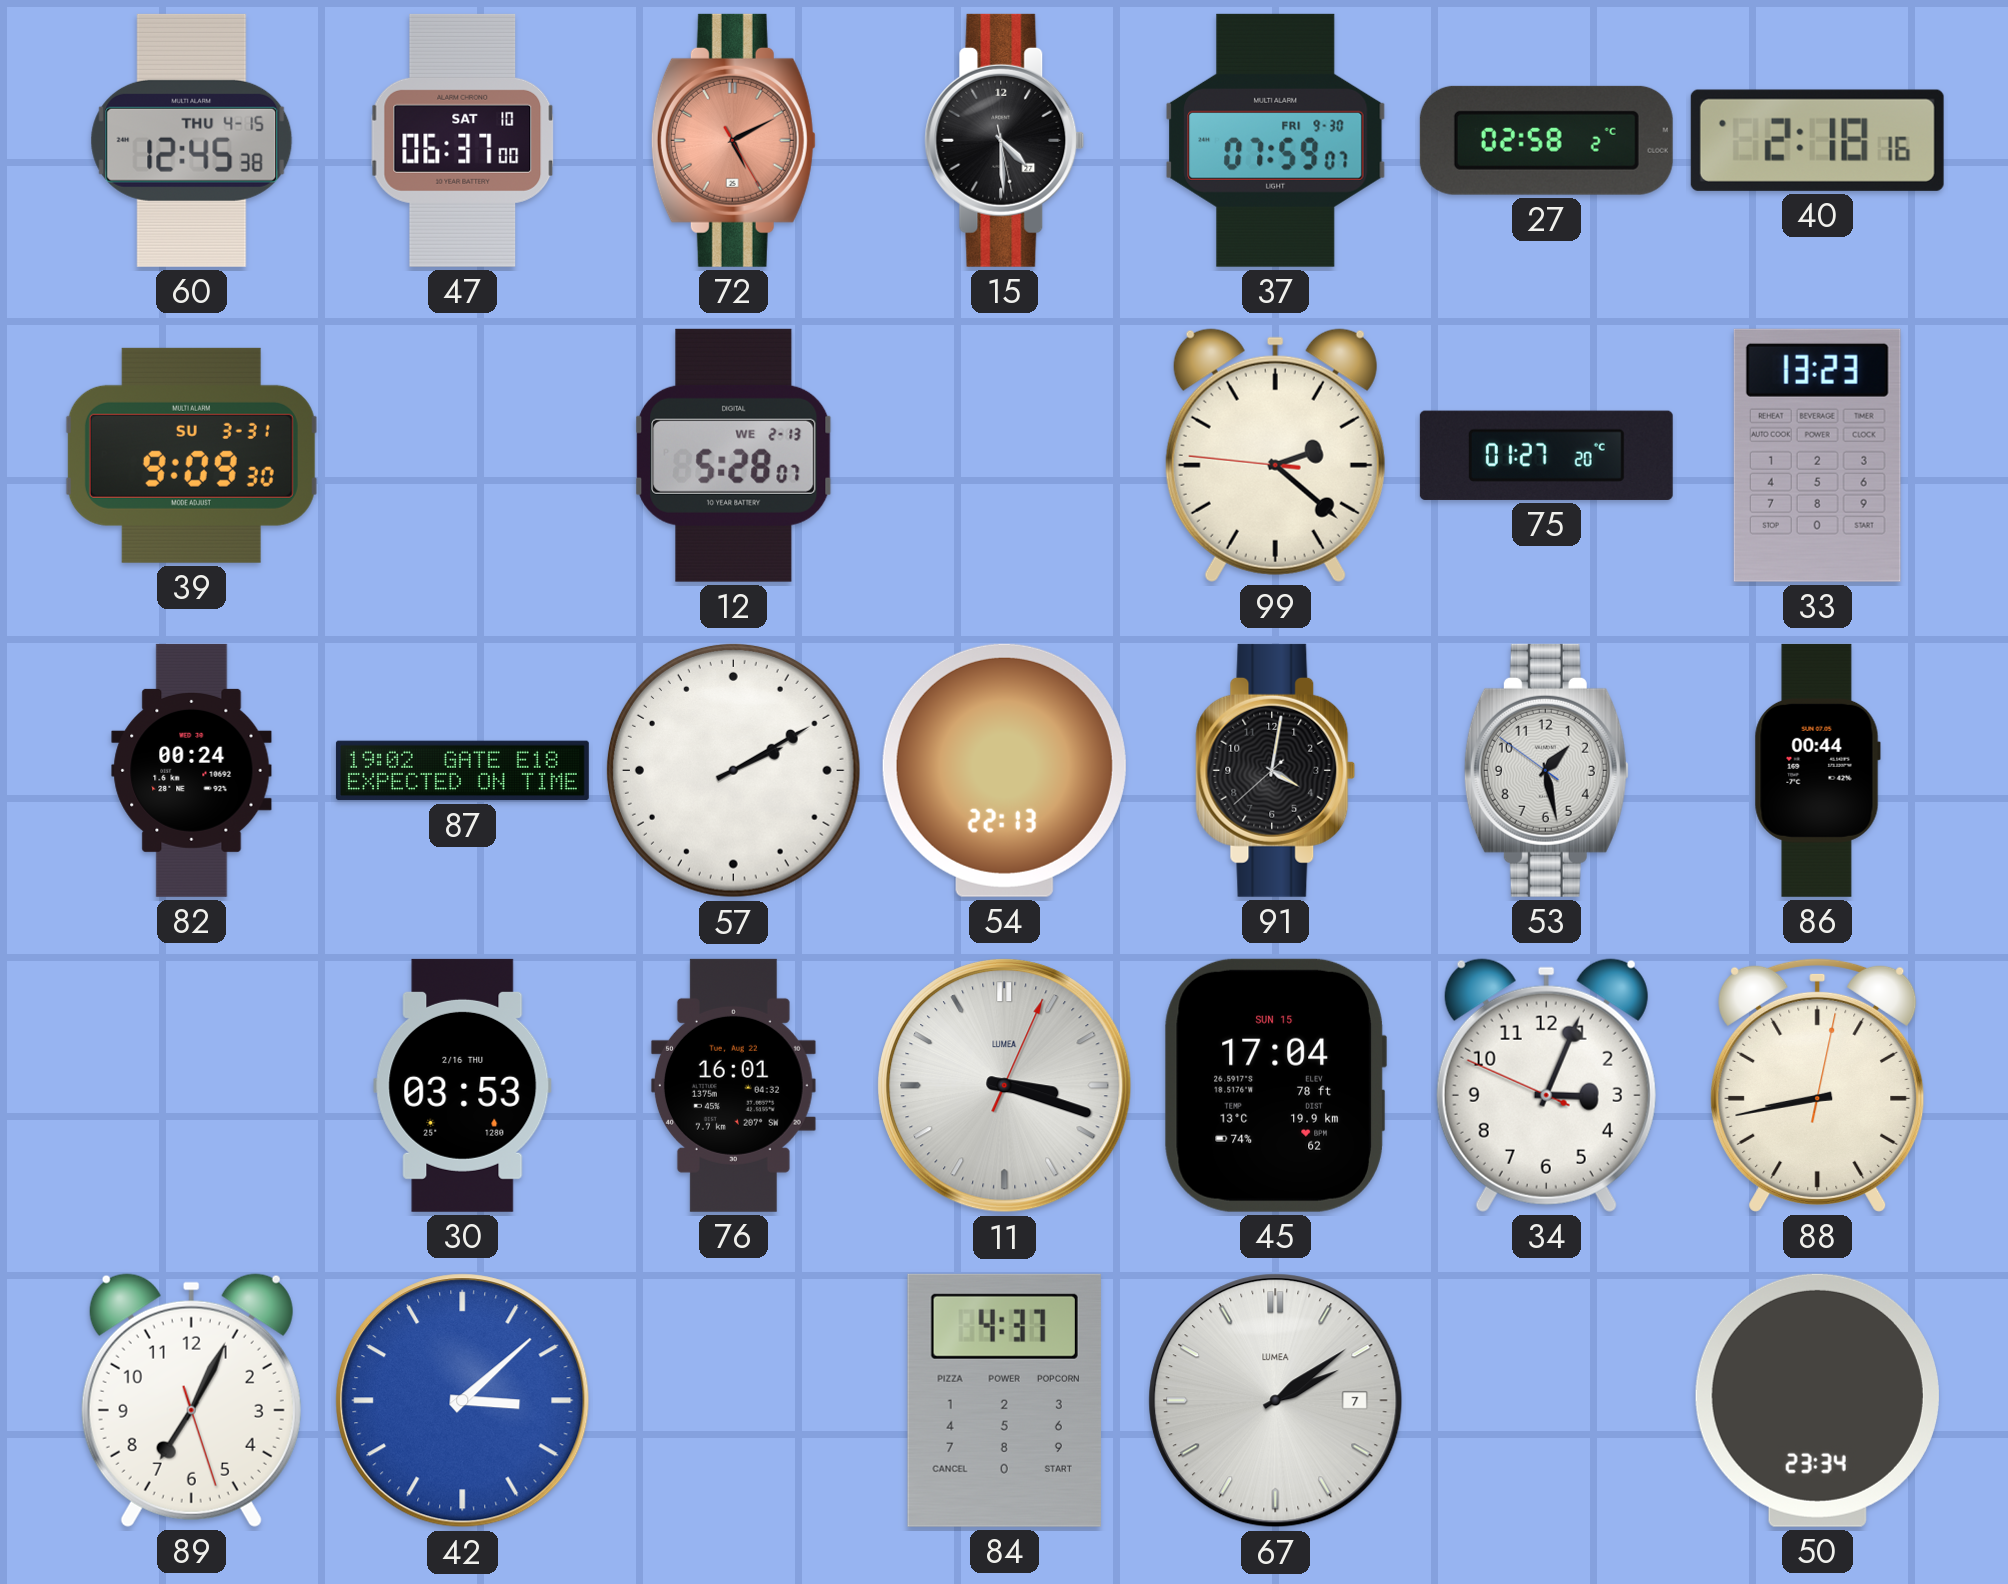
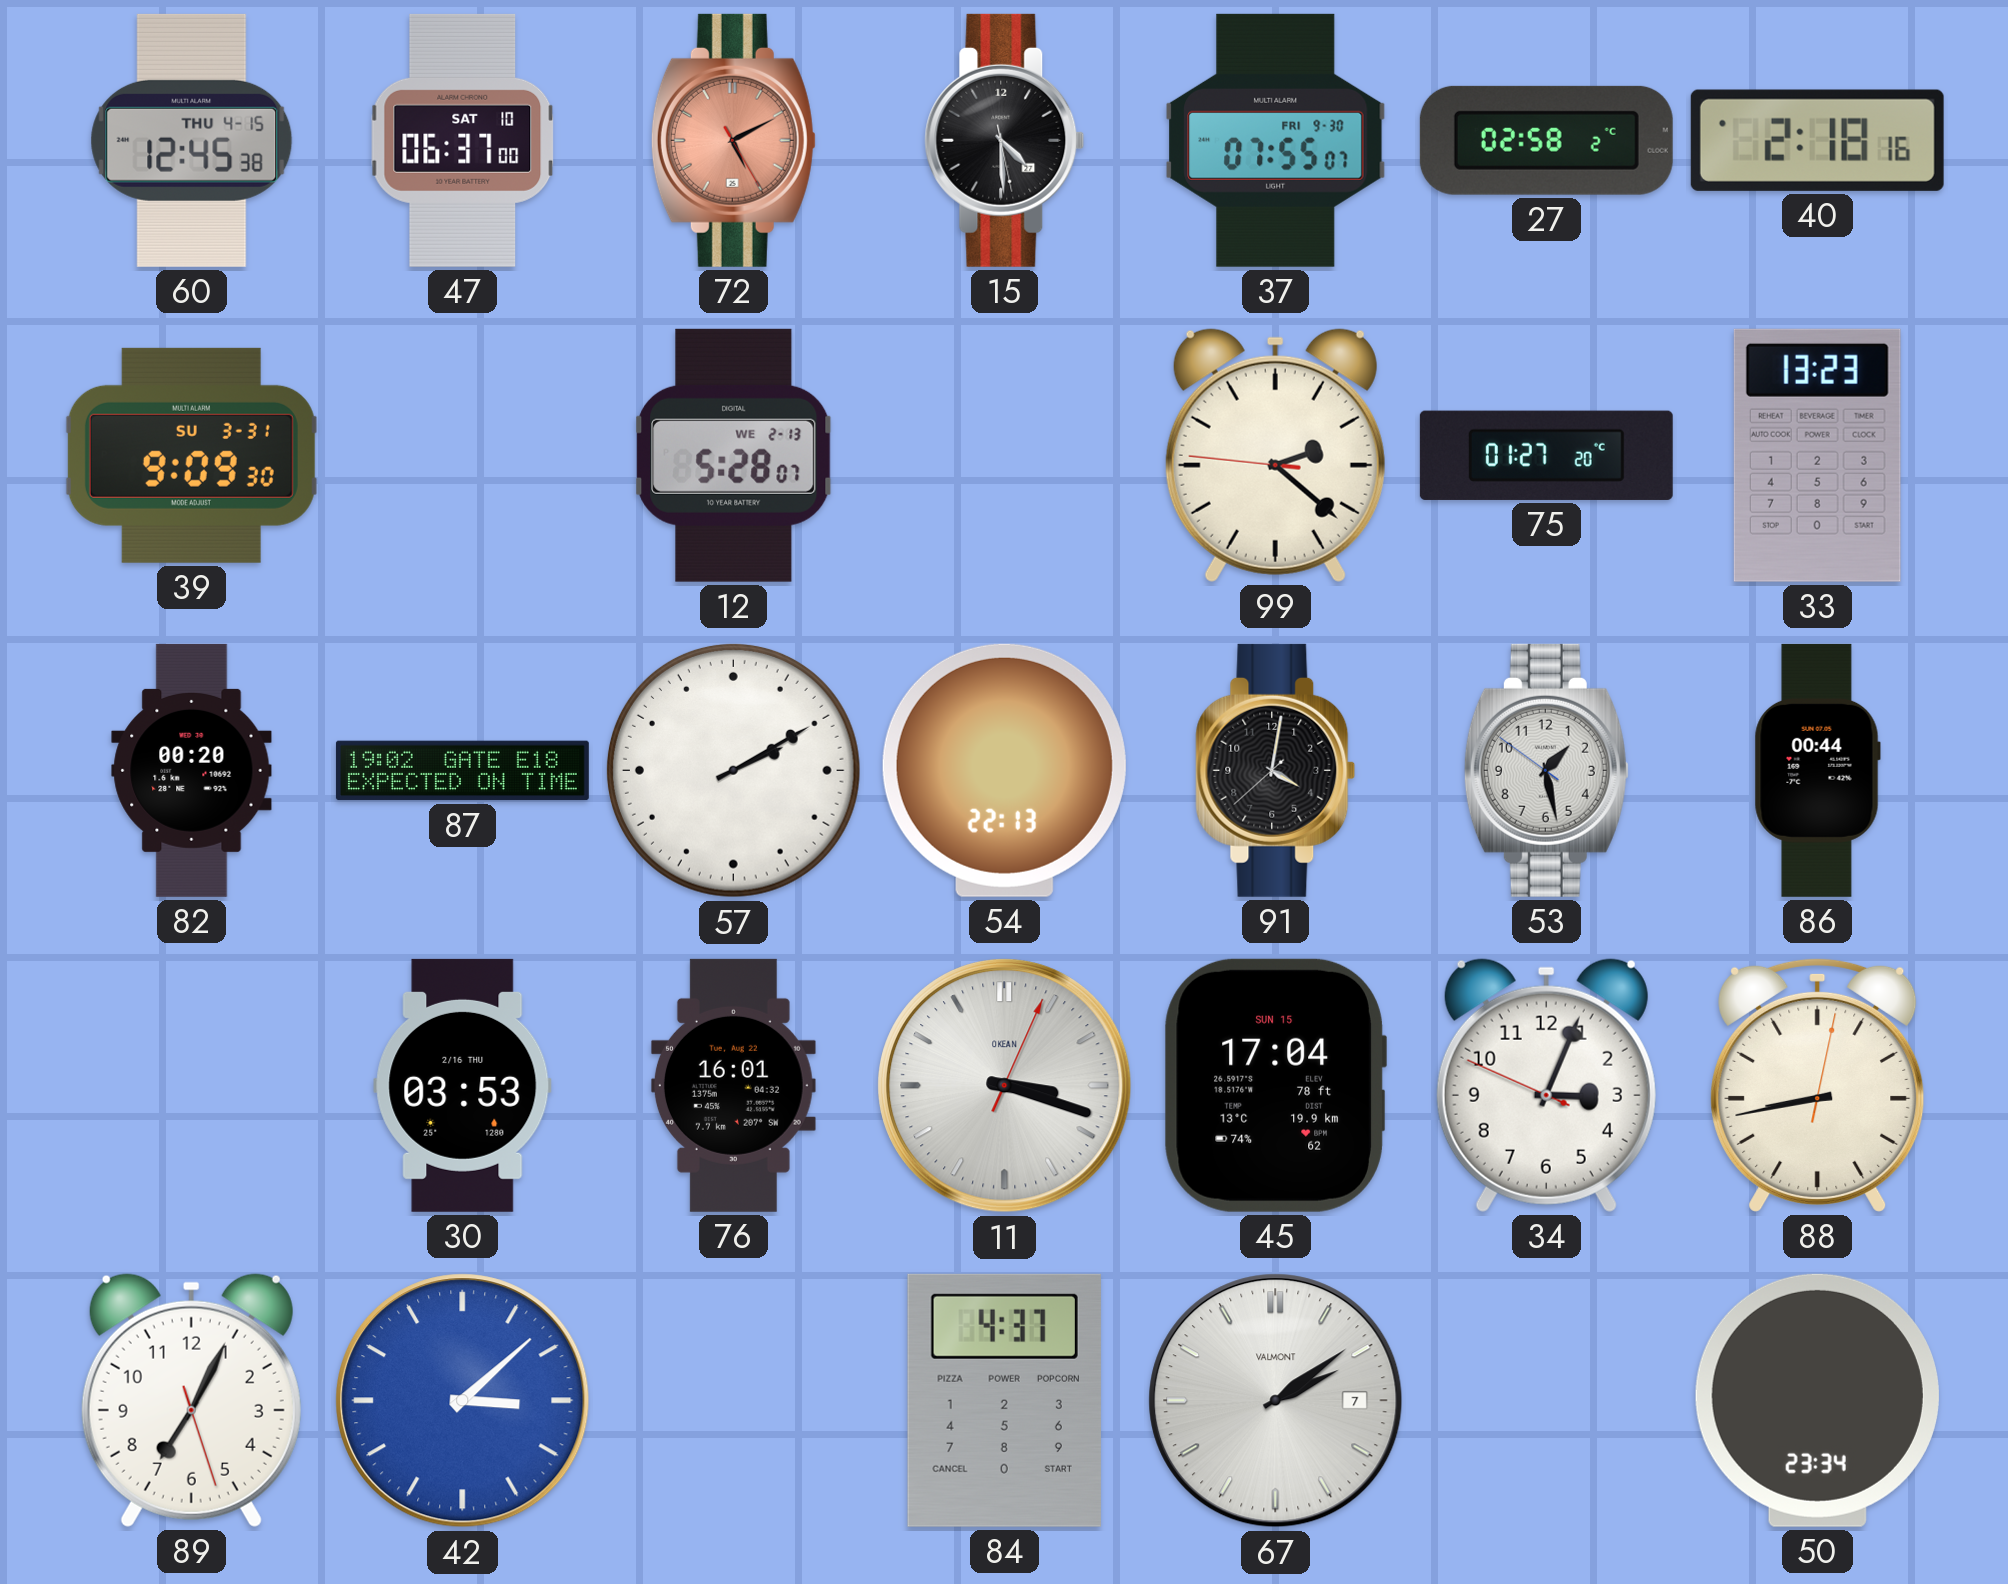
37: 07:59 -> 07:55
82: 00:24 -> 00:20
11 brand: LUMEA -> OKEAN
67 brand: LUMEA -> VALMONT
